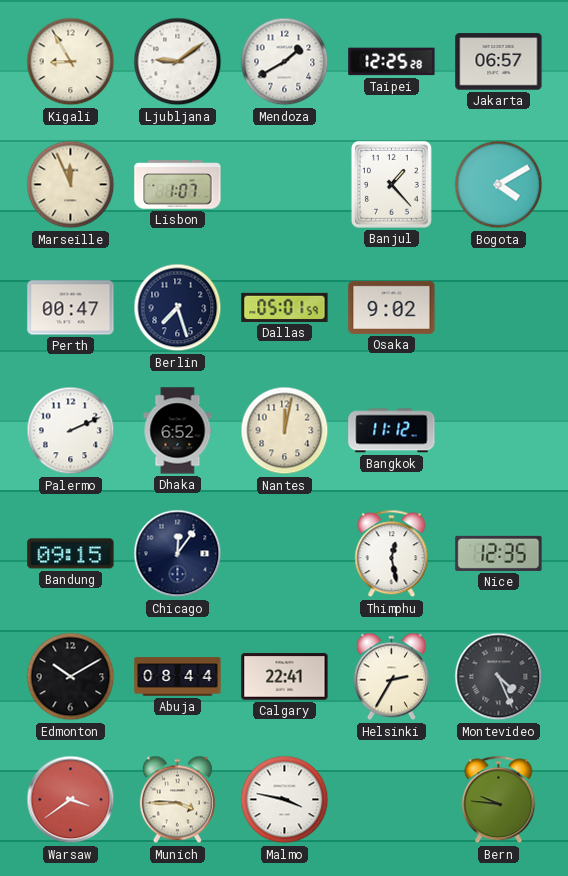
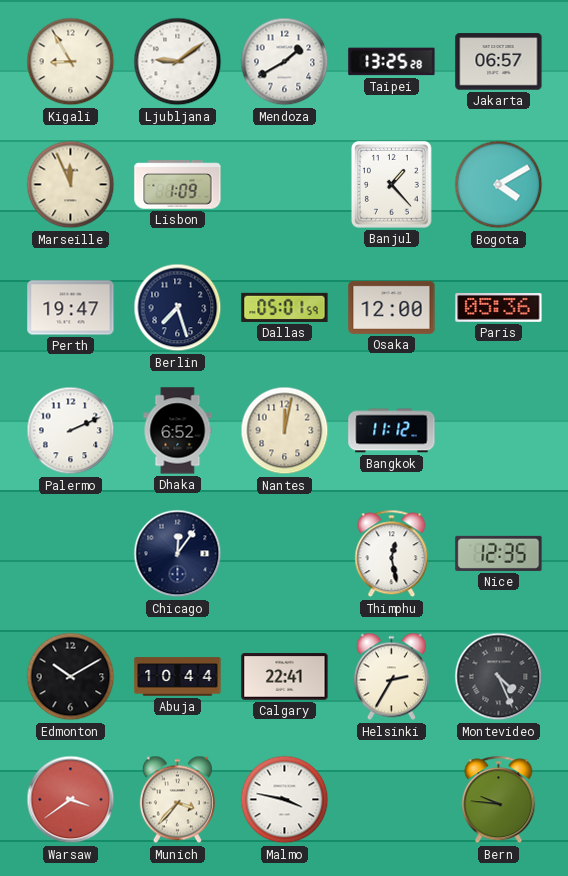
Taipei: 12:25 -> 13:25
Lisbon: 1:07 -> 1:09
Perth: 00:47 -> 19:47
Osaka: 9:02 -> 12:00
Paris: none -> 05:36
Bandung: 09:15 -> none
Abuja: 08:44 -> 10:44
Munich: 3:45 -> 3:37
